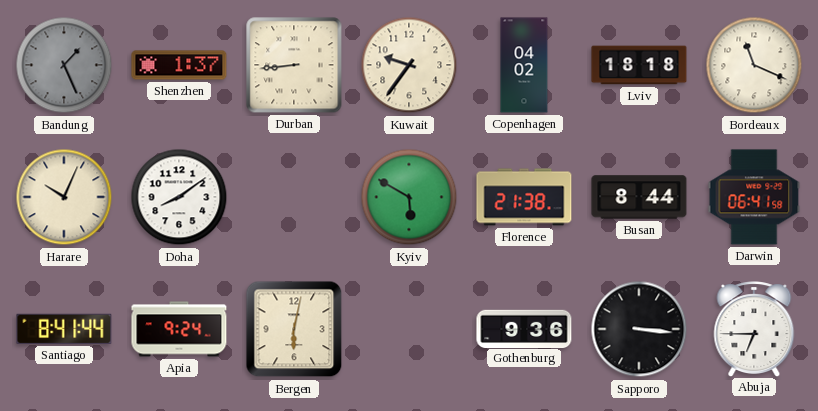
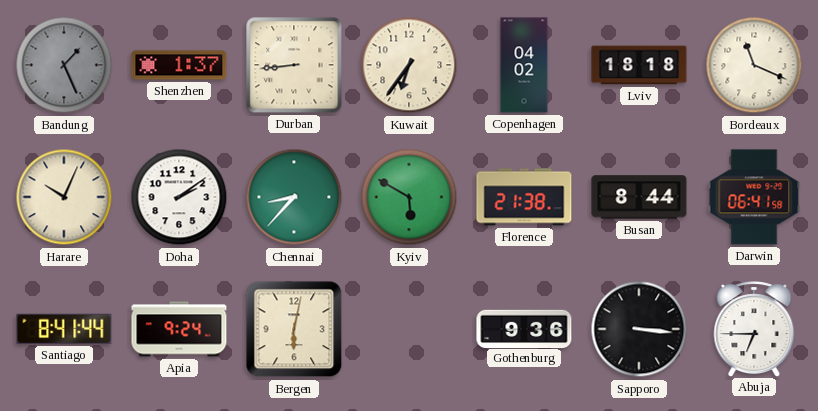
Kuwait: 9:36 -> 6:36
Doha: 8:09 -> 2:09
Chennai: none -> 8:37
